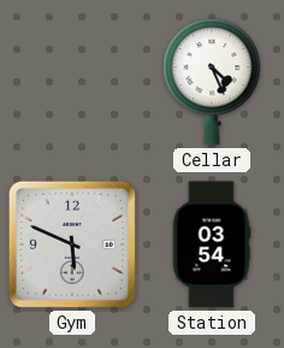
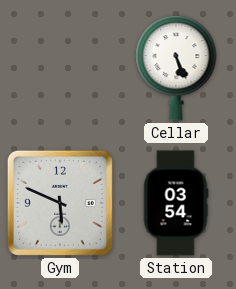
Cellar: 4:26 -> 5:26
